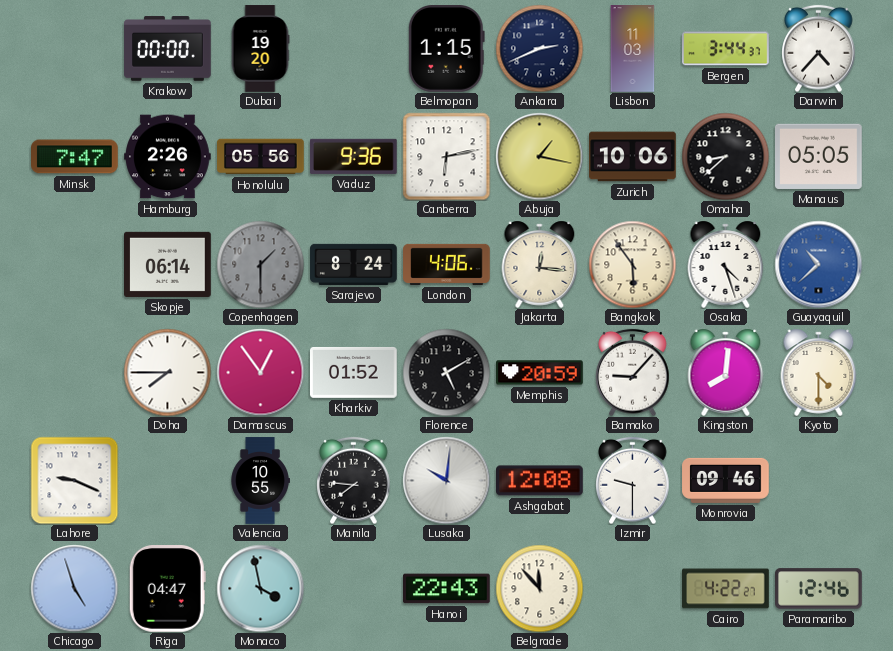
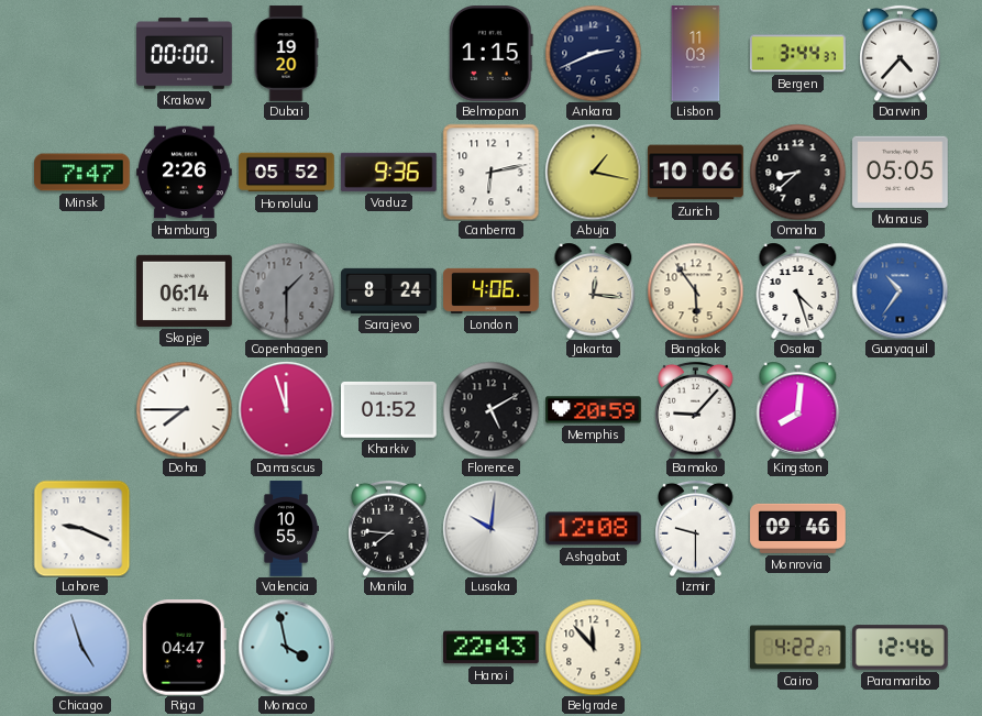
Honolulu: 05:56 -> 05:52
Guayaquil: 10:38 -> 10:36
Damascus: 12:54 -> 11:57
Kyoto: 4:30 -> none
